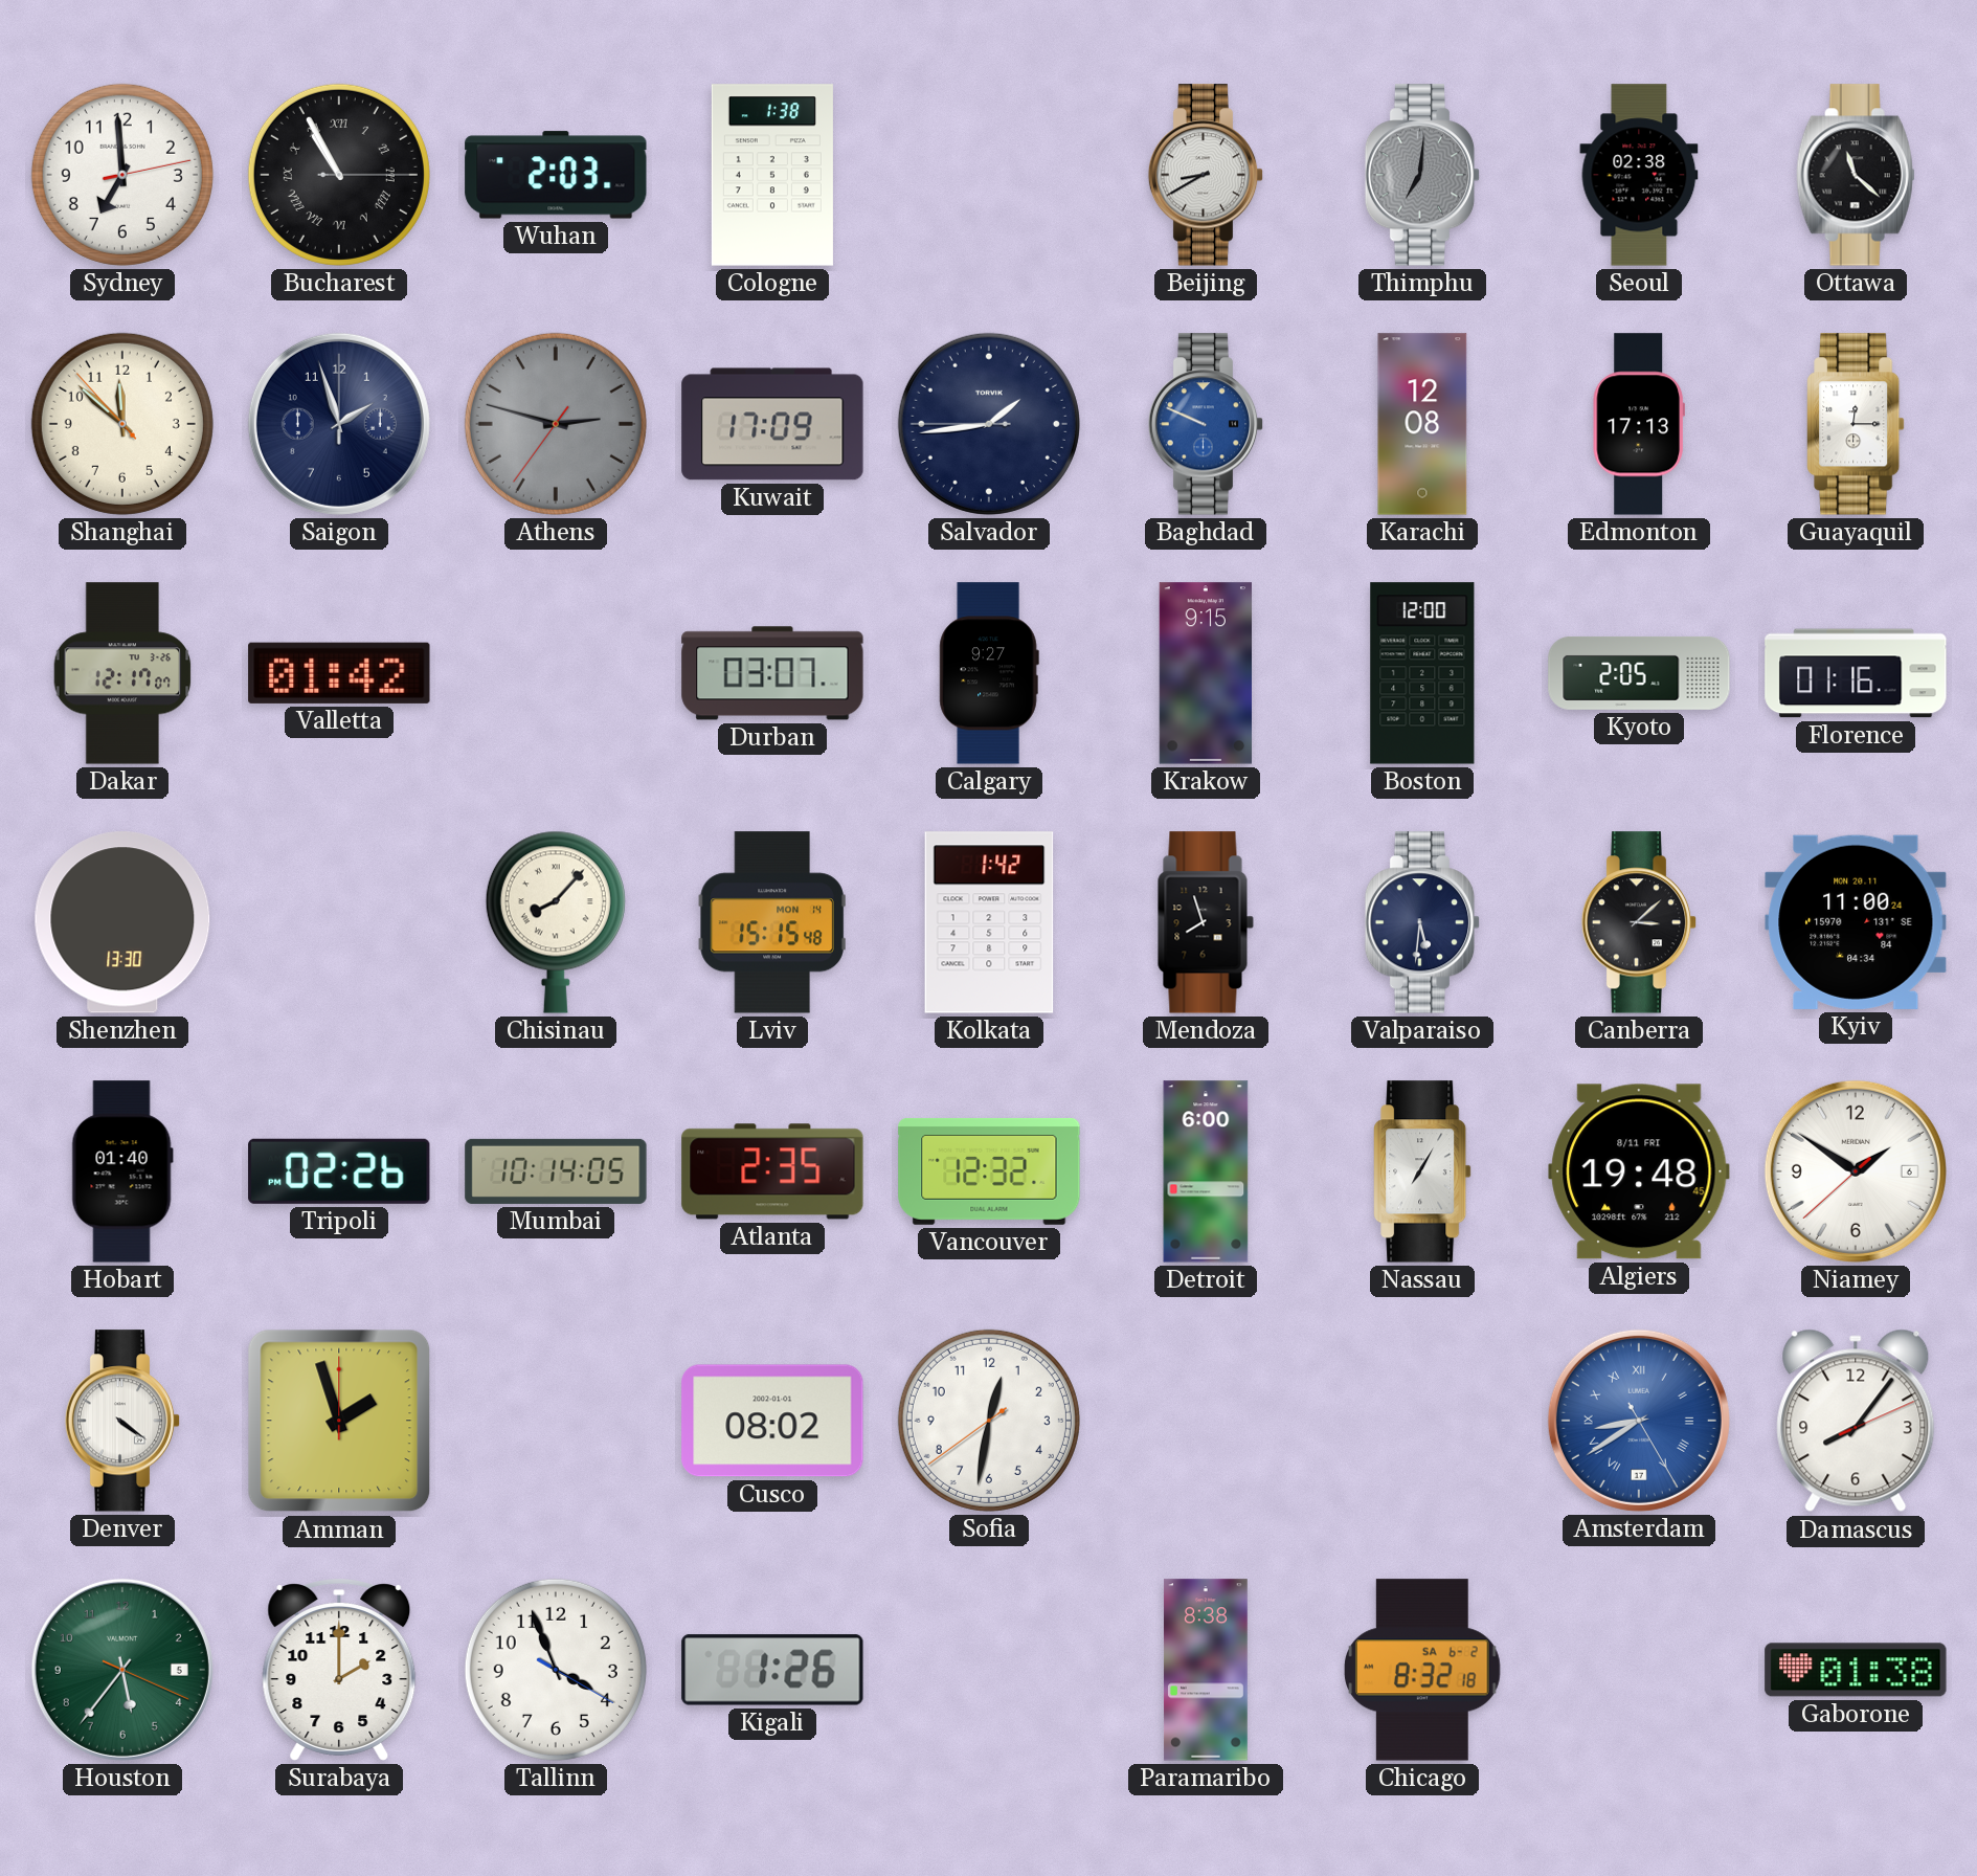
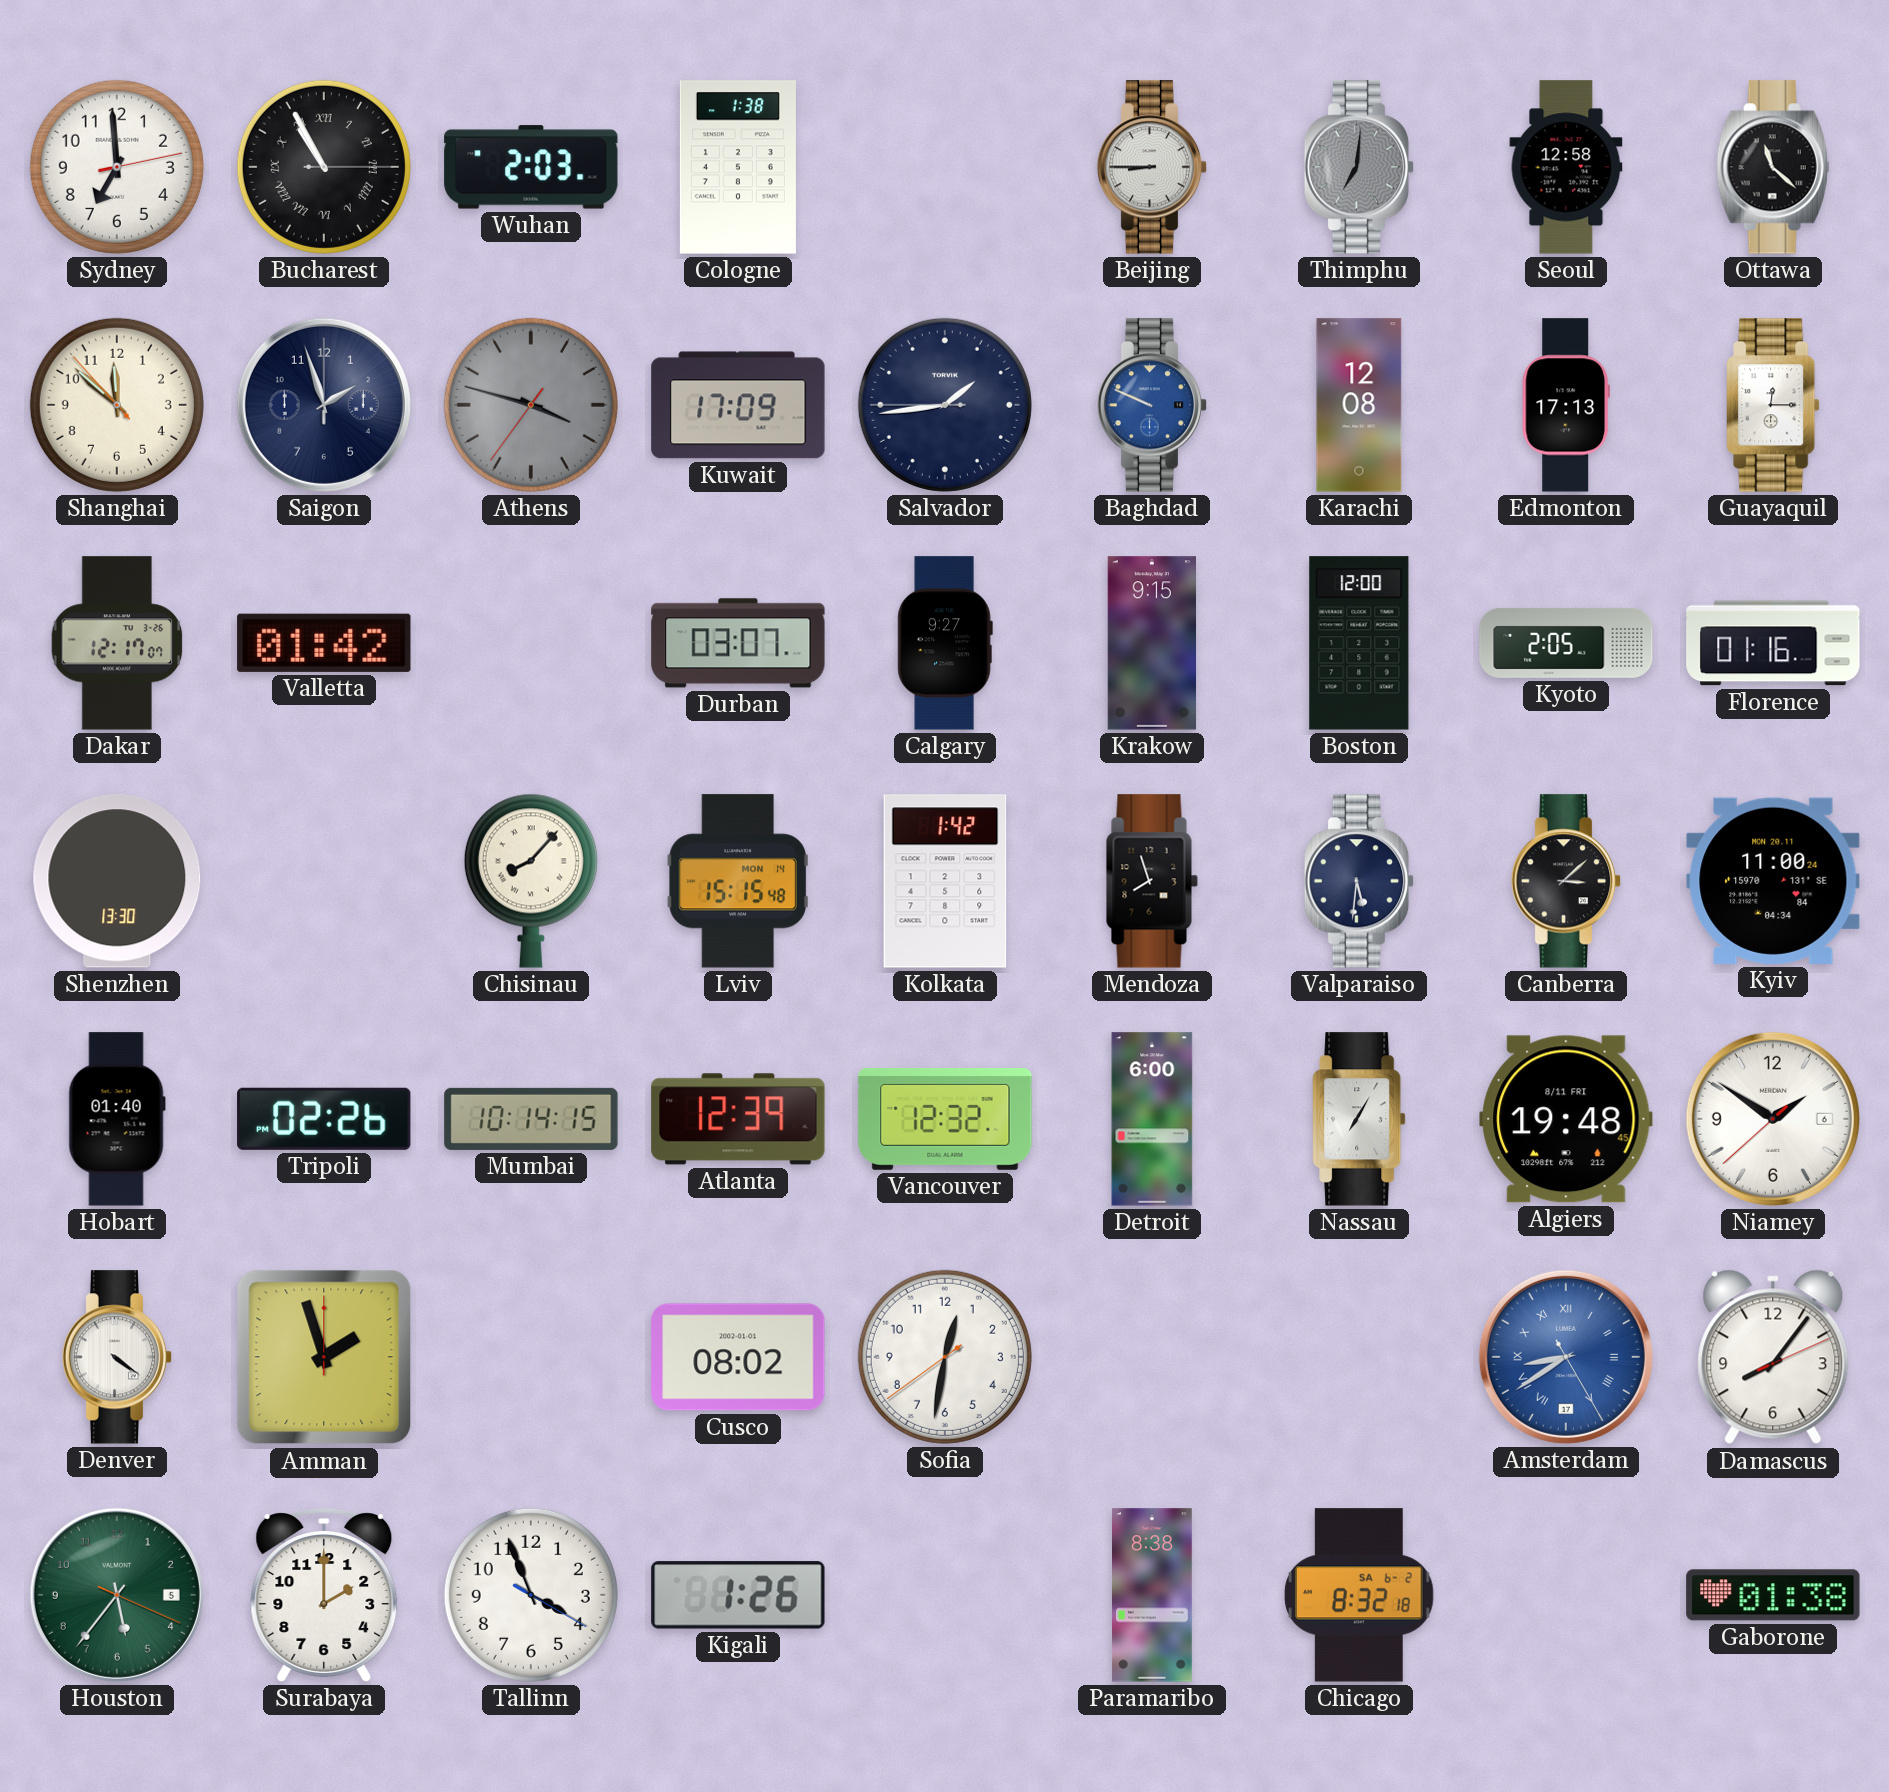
Beijing: 8:40 -> 8:45
Seoul: 02:38 -> 12:58
Athens: 2:47 -> 3:47
Mumbai: 10:14:05 -> 10:14:15
Atlanta: 2:35 -> 12:39
